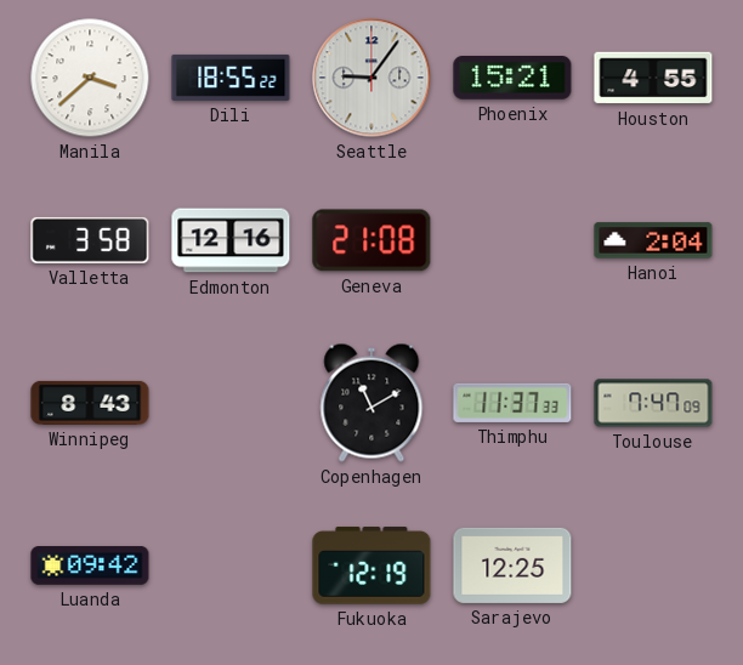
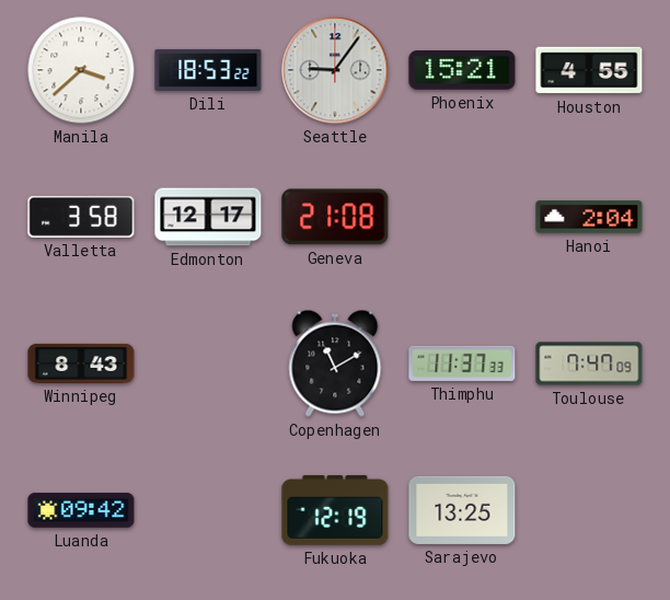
Dili: 18:55 -> 18:53
Edmonton: 12:16 -> 12:17
Sarajevo: 12:25 -> 13:25
